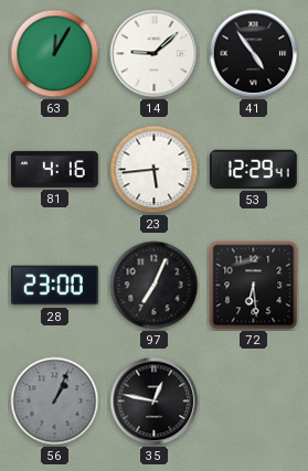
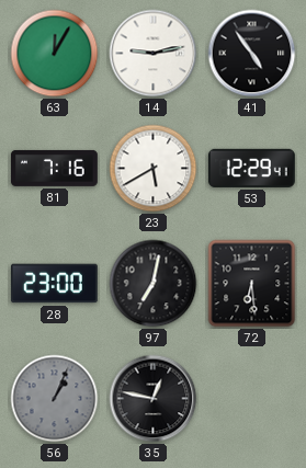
14: 9:08 -> 9:13
81: 4:16 -> 7:16
23: 5:44 -> 5:40
97: 7:04 -> 7:02
